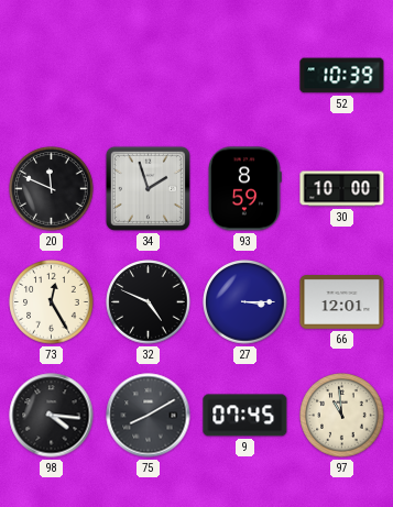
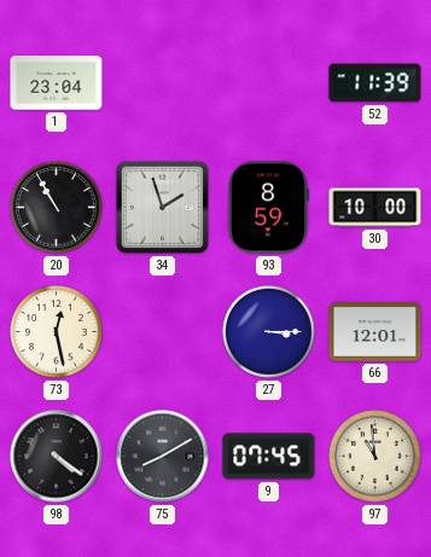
1: none -> 23:04
52: 10:39 -> 11:39
20: 11:49 -> 10:55
73: 12:25 -> 12:28
32: 4:49 -> none
98: 4:16 -> 4:21
